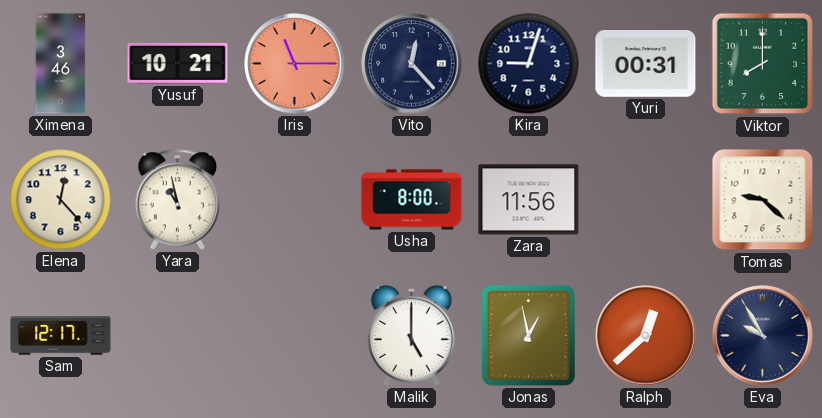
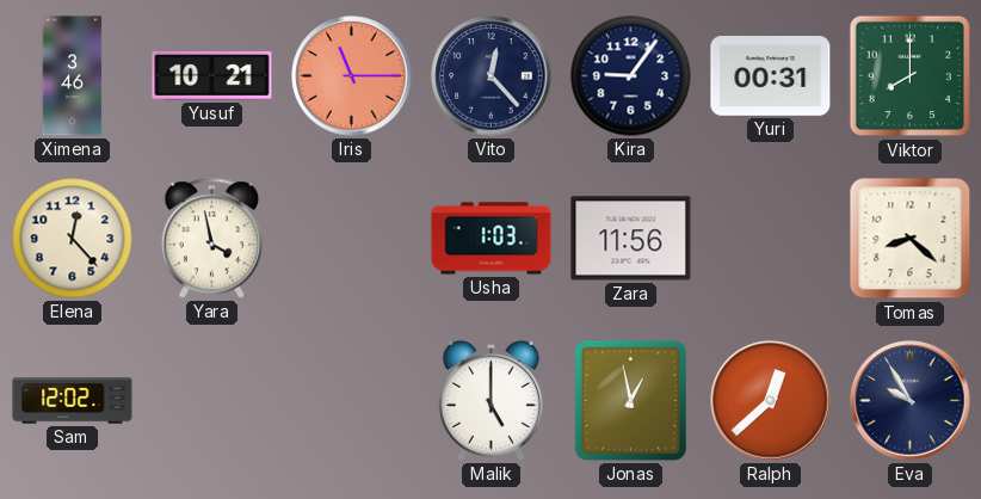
Kira: 9:03 -> 9:06
Yara: 10:58 -> 3:58
Usha: 8:00 -> 1:03
Tomas: 9:22 -> 8:22
Sam: 12:17 -> 12:02
